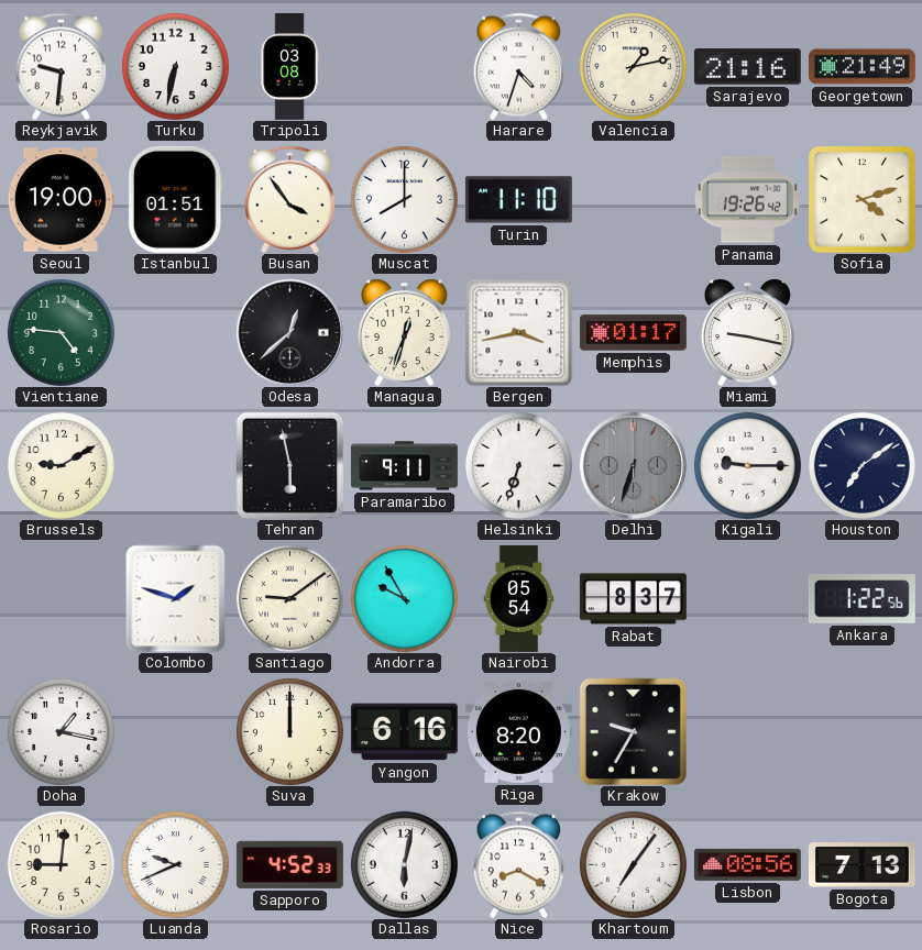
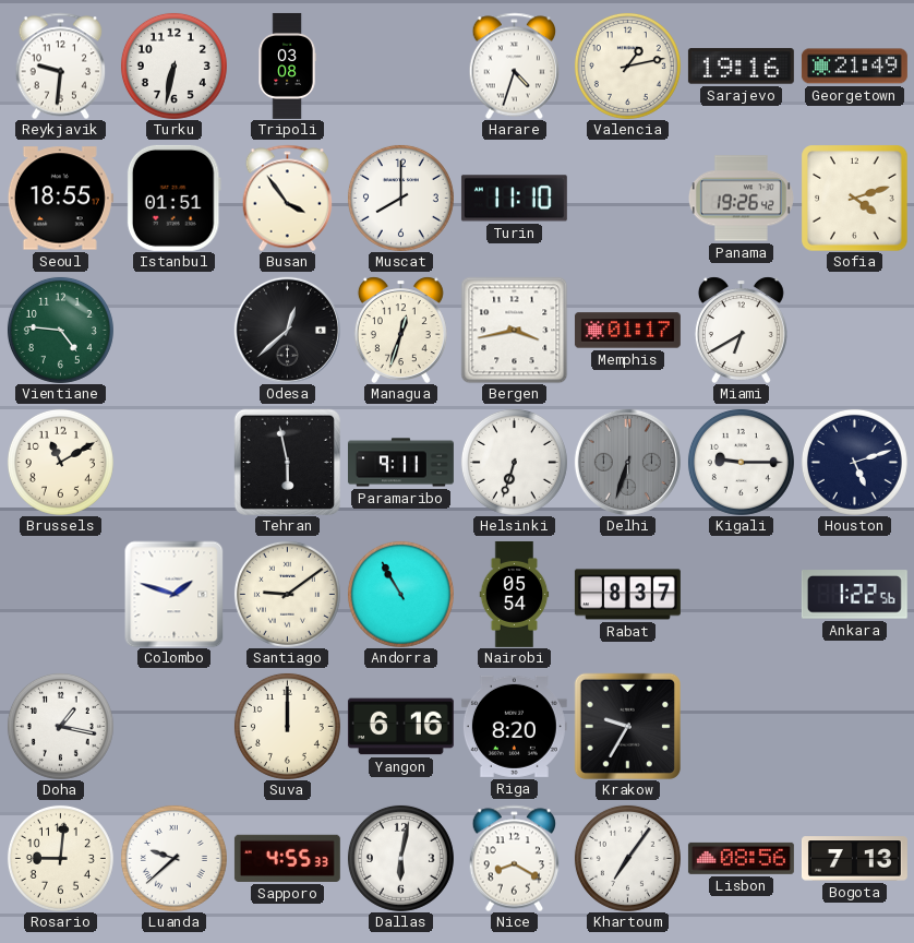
Sarajevo: 21:16 -> 19:16
Seoul: 19:00 -> 18:55
Miami: 9:17 -> 6:40
Brussels: 9:10 -> 11:10
Houston: 7:09 -> 5:12
Andorra: 9:55 -> 10:55
Luanda: 9:41 -> 9:38
Sapporo: 4:52 -> 4:55
